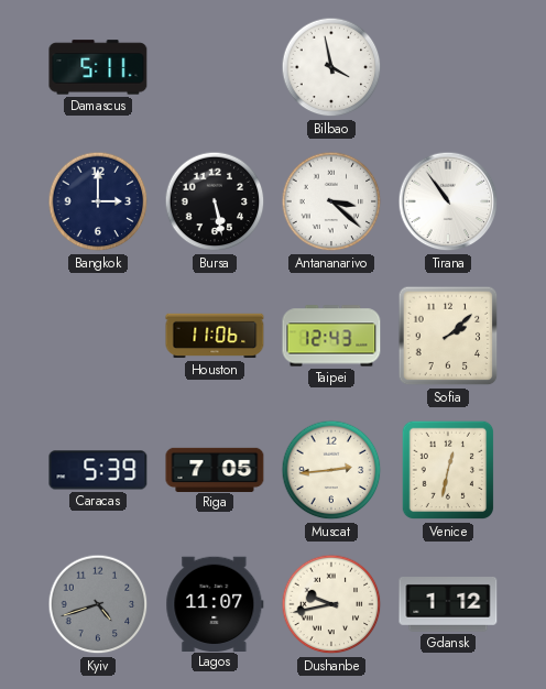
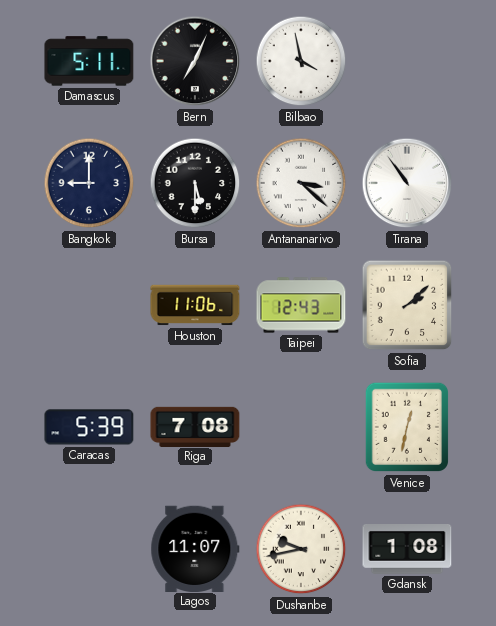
Bern: none -> 7:04
Bangkok: 3:00 -> 9:00
Bursa: 5:28 -> 5:30
Riga: 7:05 -> 7:08
Muscat: 2:44 -> none
Kyiv: 4:42 -> none
Gdansk: 1:12 -> 1:08
